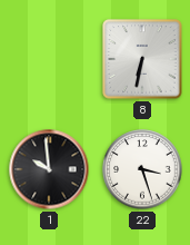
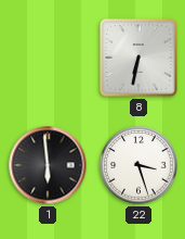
1: 9:59 -> 5:59
